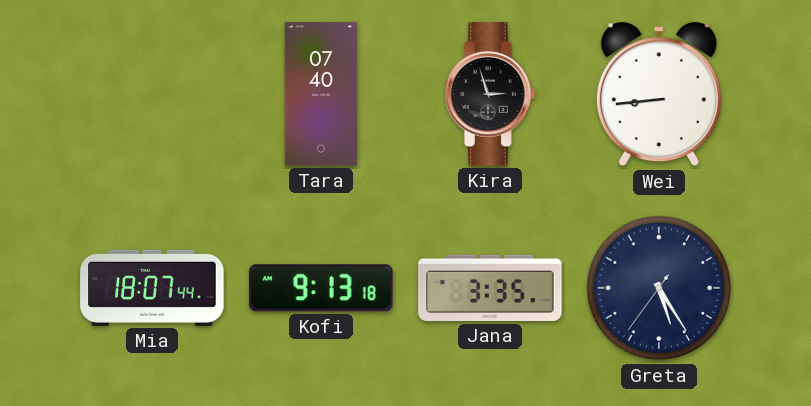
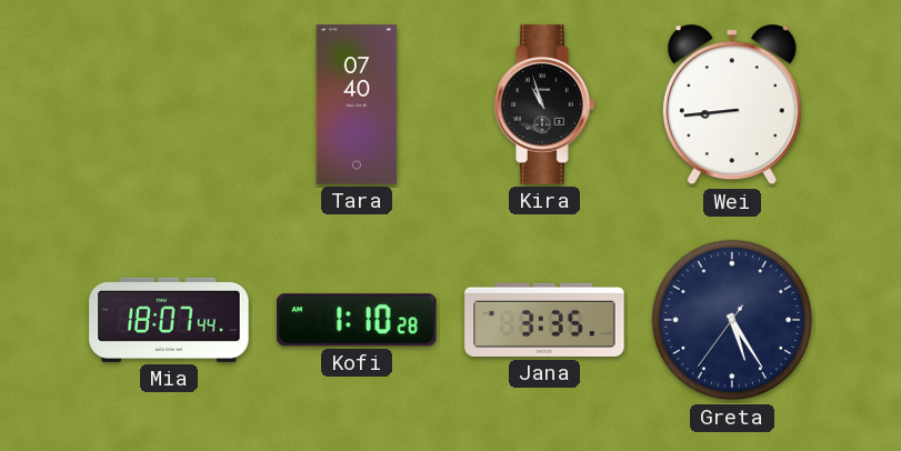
Kira: 2:57 -> 10:57
Kofi: 9:13 -> 1:10
